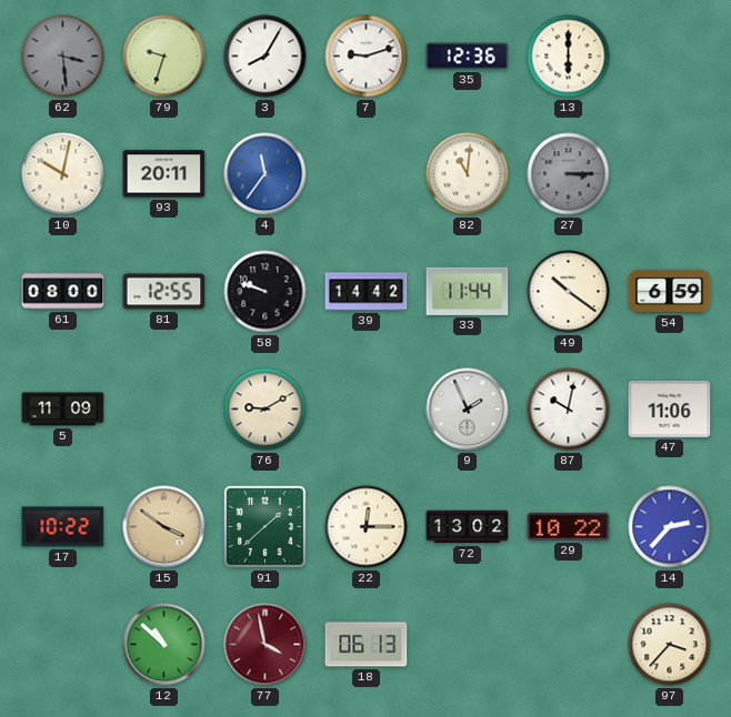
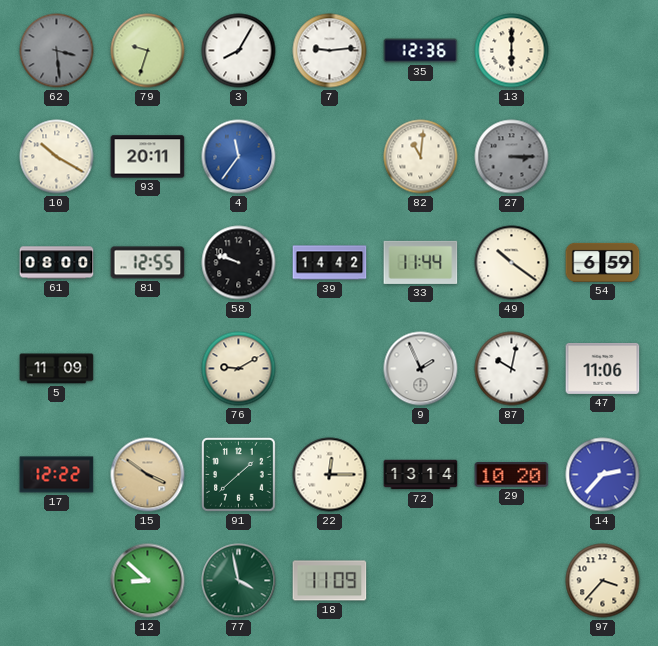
7: 9:12 -> 9:14
10: 10:02 -> 10:20
17: 10:22 -> 12:22
72: 13:02 -> 13:14
29: 10:22 -> 10:20
12: 10:52 -> 8:52
77 dial: burgundy -> green
18: 06:13 -> 11:09
